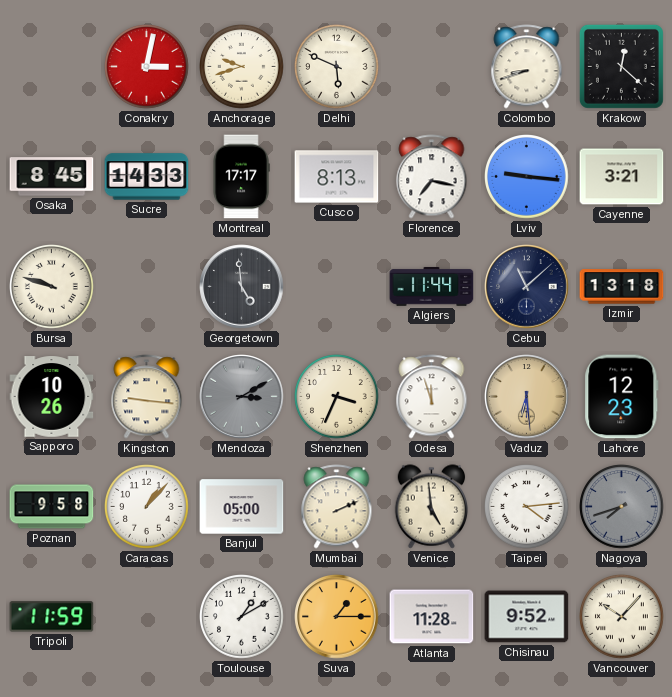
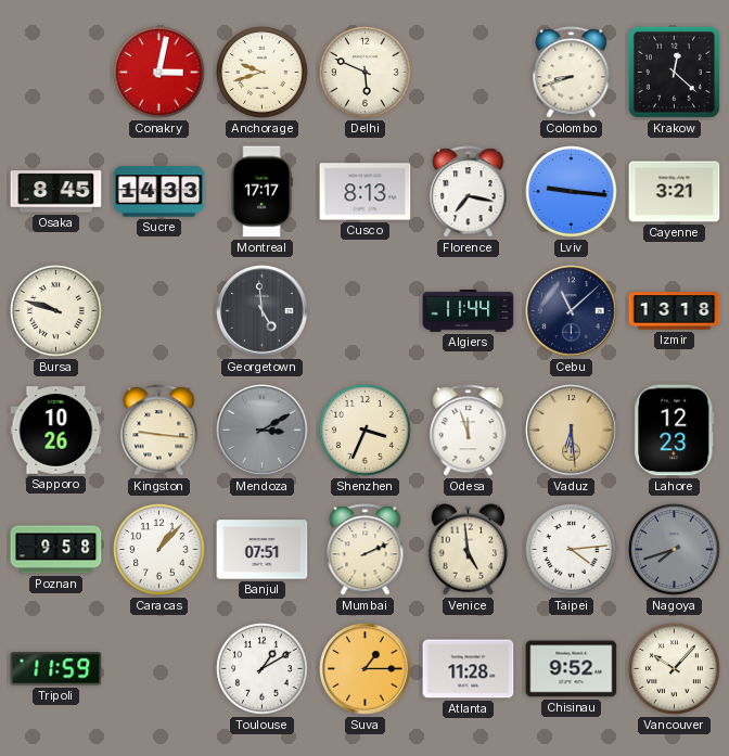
Banjul: 05:00 -> 07:51
